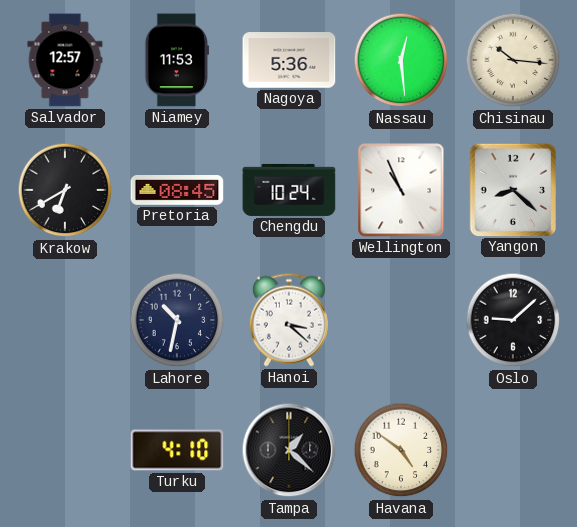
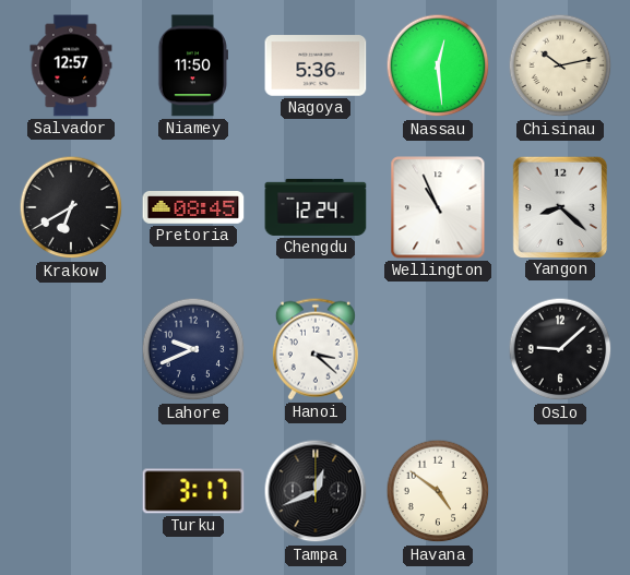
Niamey: 11:53 -> 11:50
Chisinau: 10:16 -> 10:13
Chengdu: 10:24 -> 12:24
Lahore: 10:32 -> 9:41
Turku: 4:10 -> 3:17
Tampa: 1:22 -> 12:41
